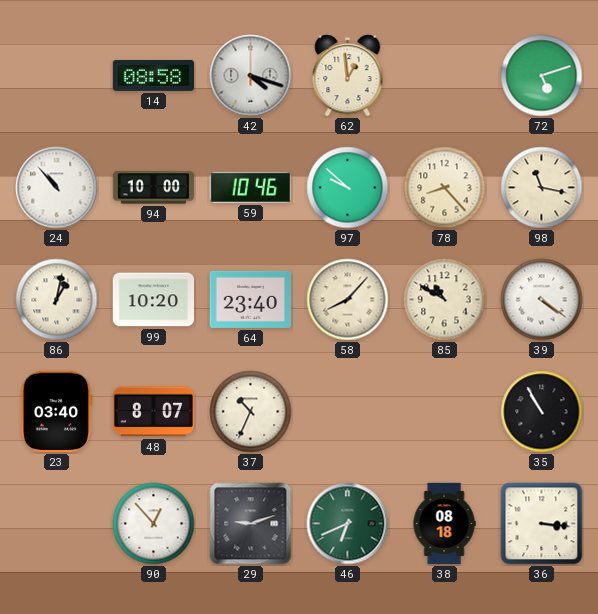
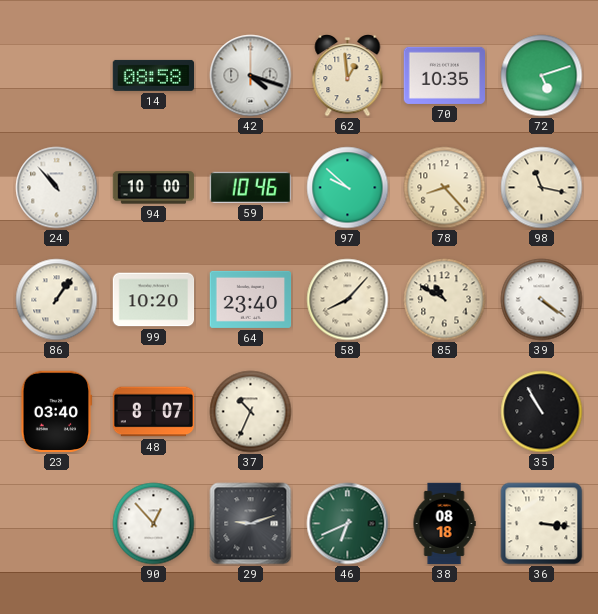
70: none -> 10:35
86: 1:02 -> 1:06
